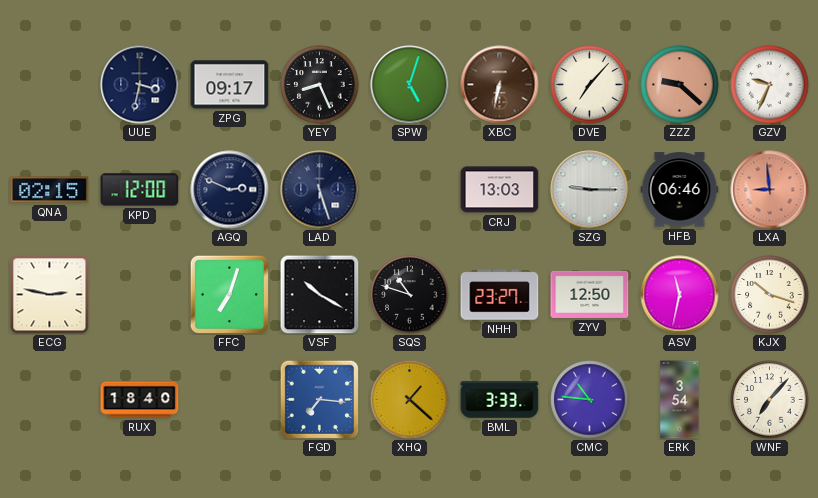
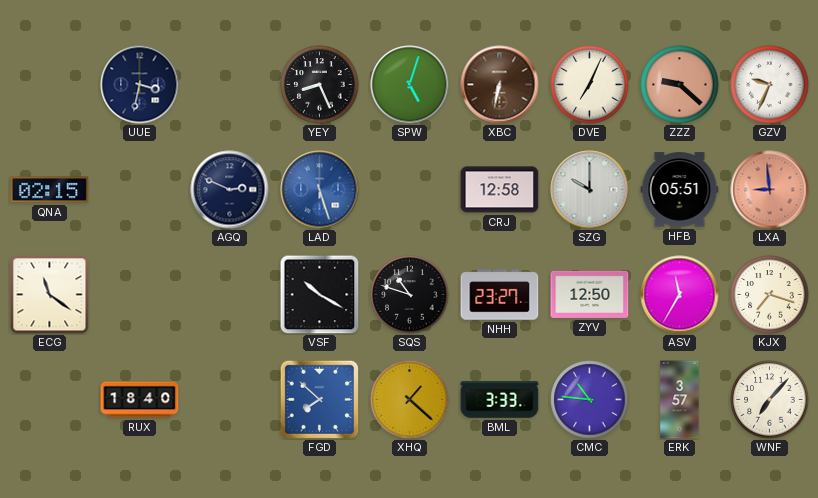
ZPG: 09:17 -> none
DVE: 7:07 -> 7:04
KPD: 12:00 -> none
LAD dial: navy -> blue
CRJ: 13:03 -> 12:58
SZG: 9:15 -> 10:00
HFB: 06:46 -> 05:51
ECG: 2:47 -> 11:21
FFC: 7:03 -> none
ASV: 11:32 -> 11:35
KJX: 10:18 -> 7:18
FGD: 7:16 -> 7:52
ERK: 3:54 -> 3:57
